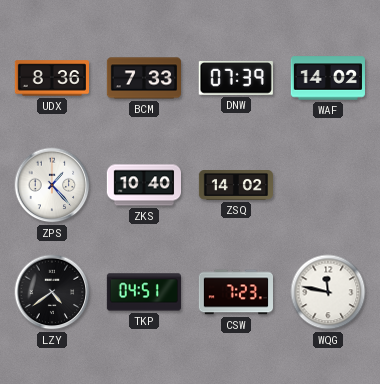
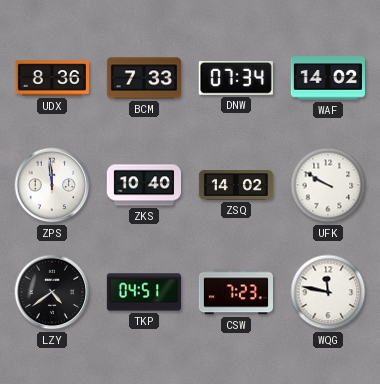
DNW: 07:39 -> 07:34
ZPS: 1:23 -> 11:59
UFK: none -> 9:50
